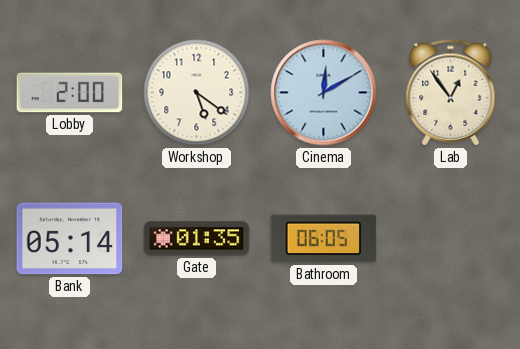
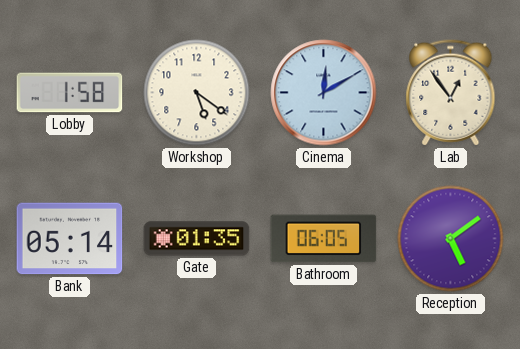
Lobby: 2:00 -> 1:58
Reception: none -> 5:09
